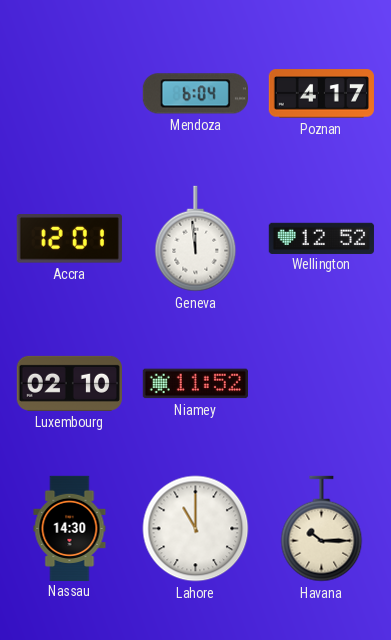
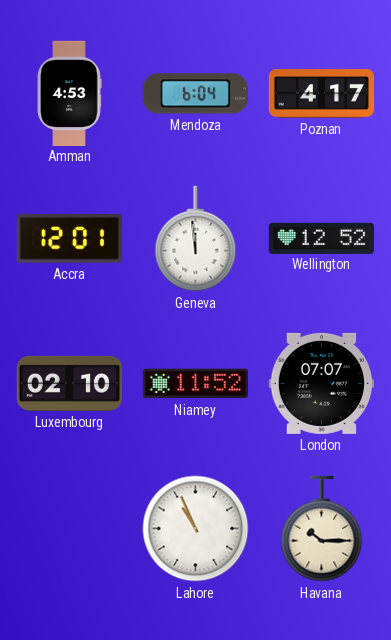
Amman: none -> 4:53
London: none -> 07:07
Nassau: 14:30 -> none
Lahore: 11:00 -> 10:56
